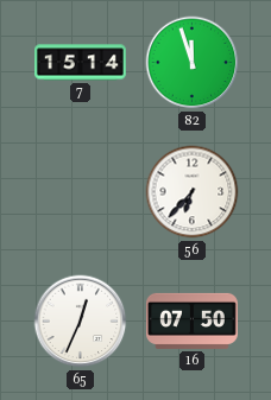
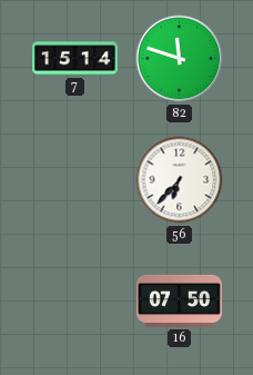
82: 11:57 -> 11:48
65: 12:34 -> none
